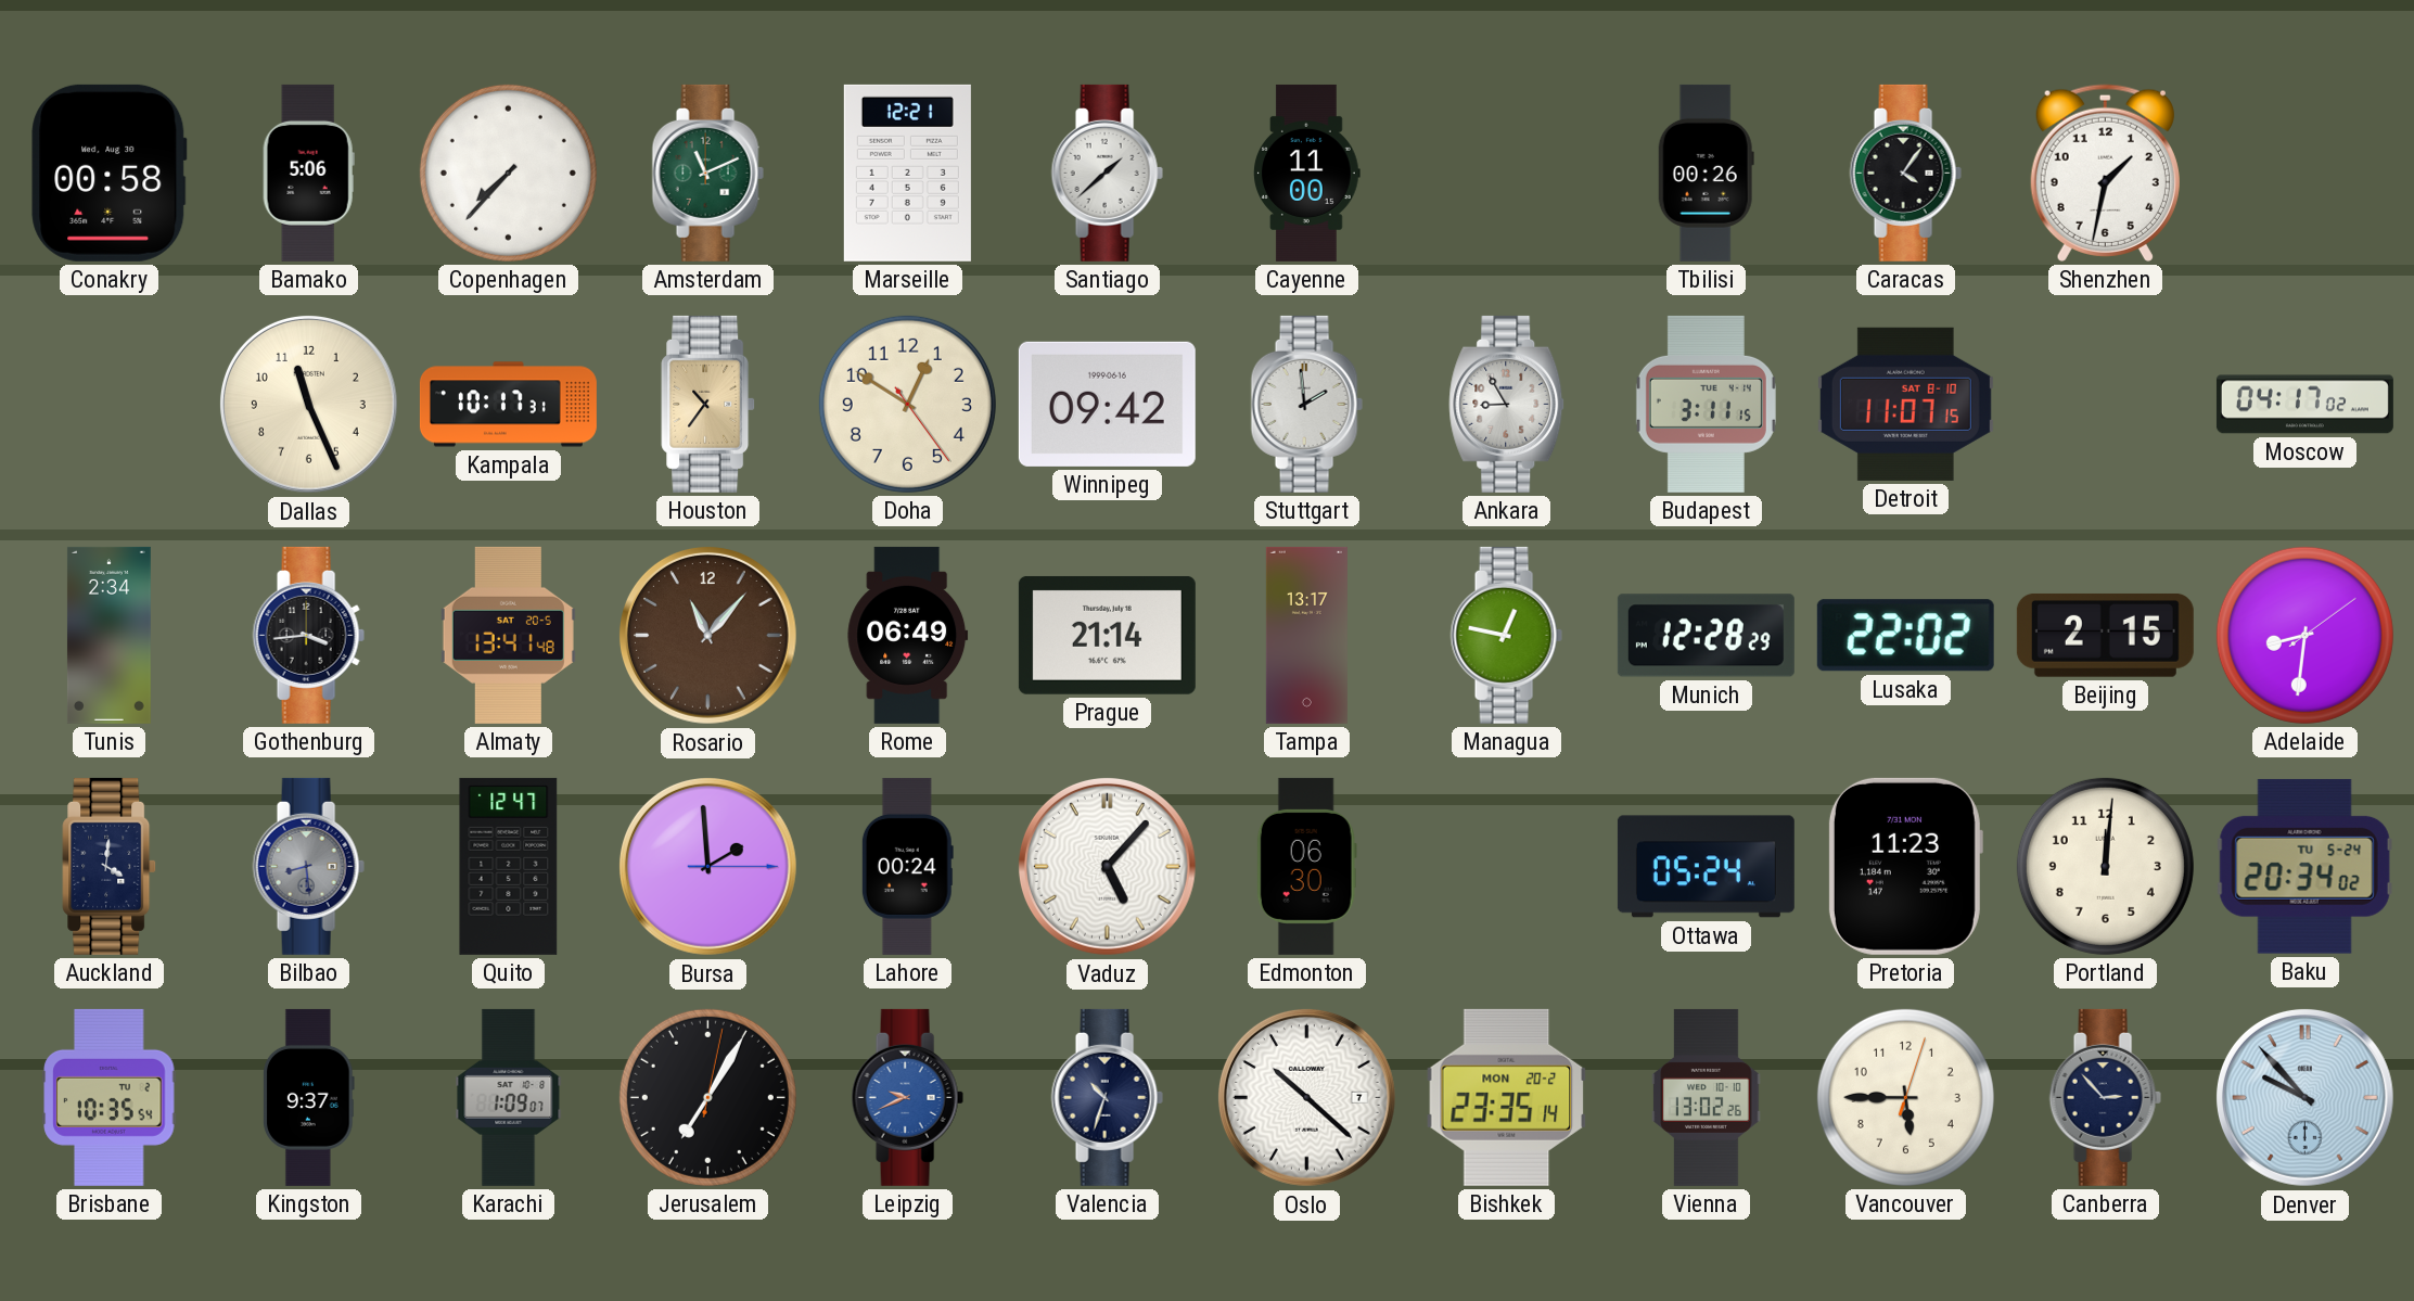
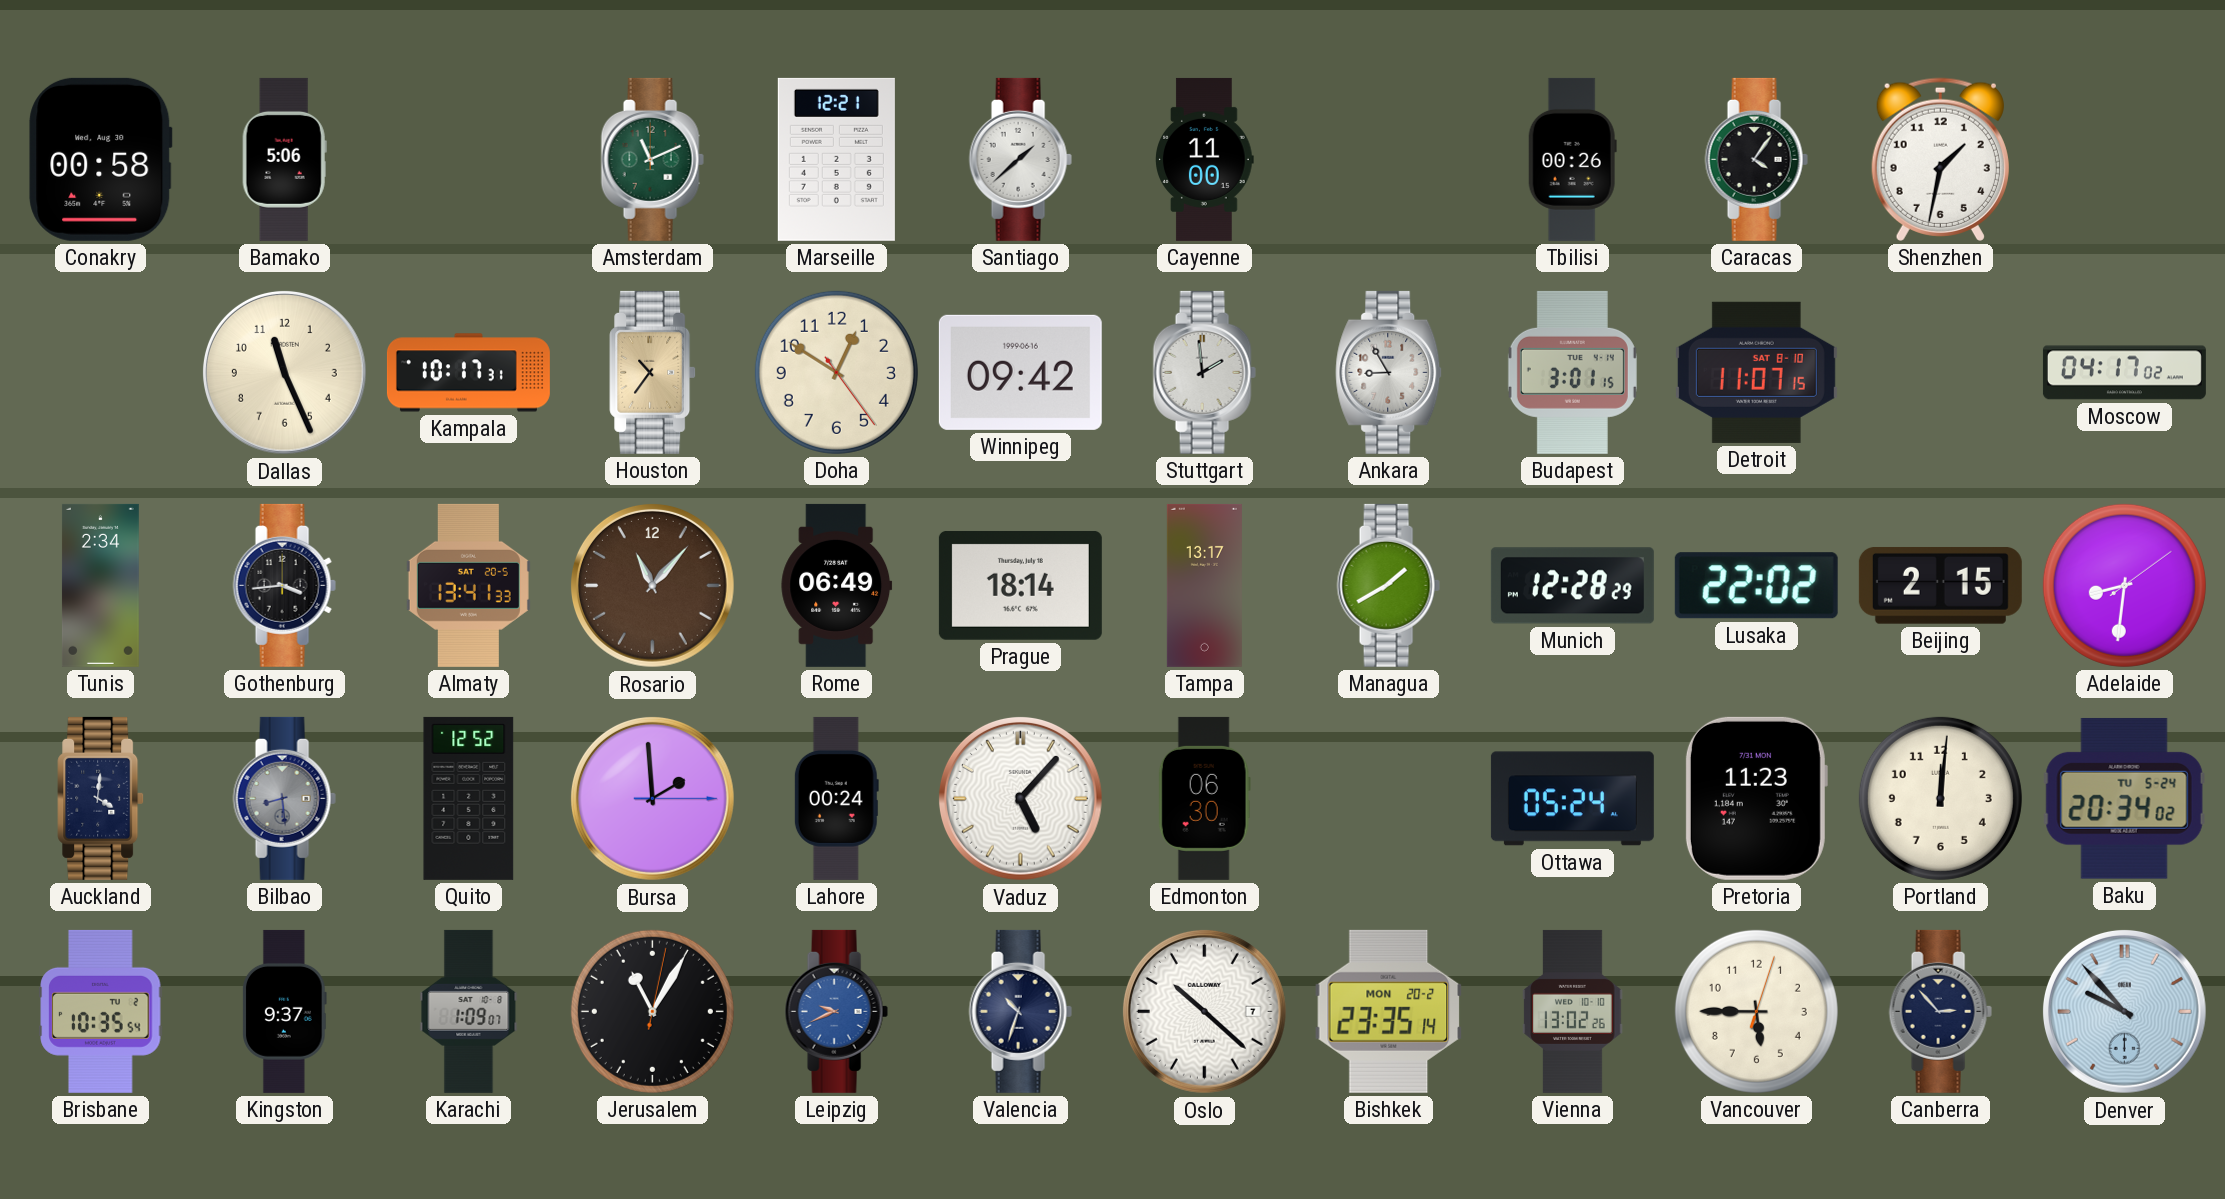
Copenhagen: 7:37 -> none
Budapest: 3:11 -> 3:01
Almaty: 13:41:48 -> 13:41:33
Prague: 21:14 -> 18:14
Managua: 12:47 -> 1:40
Quito: 12:47 -> 12:52
Jerusalem: 7:05 -> 11:05
